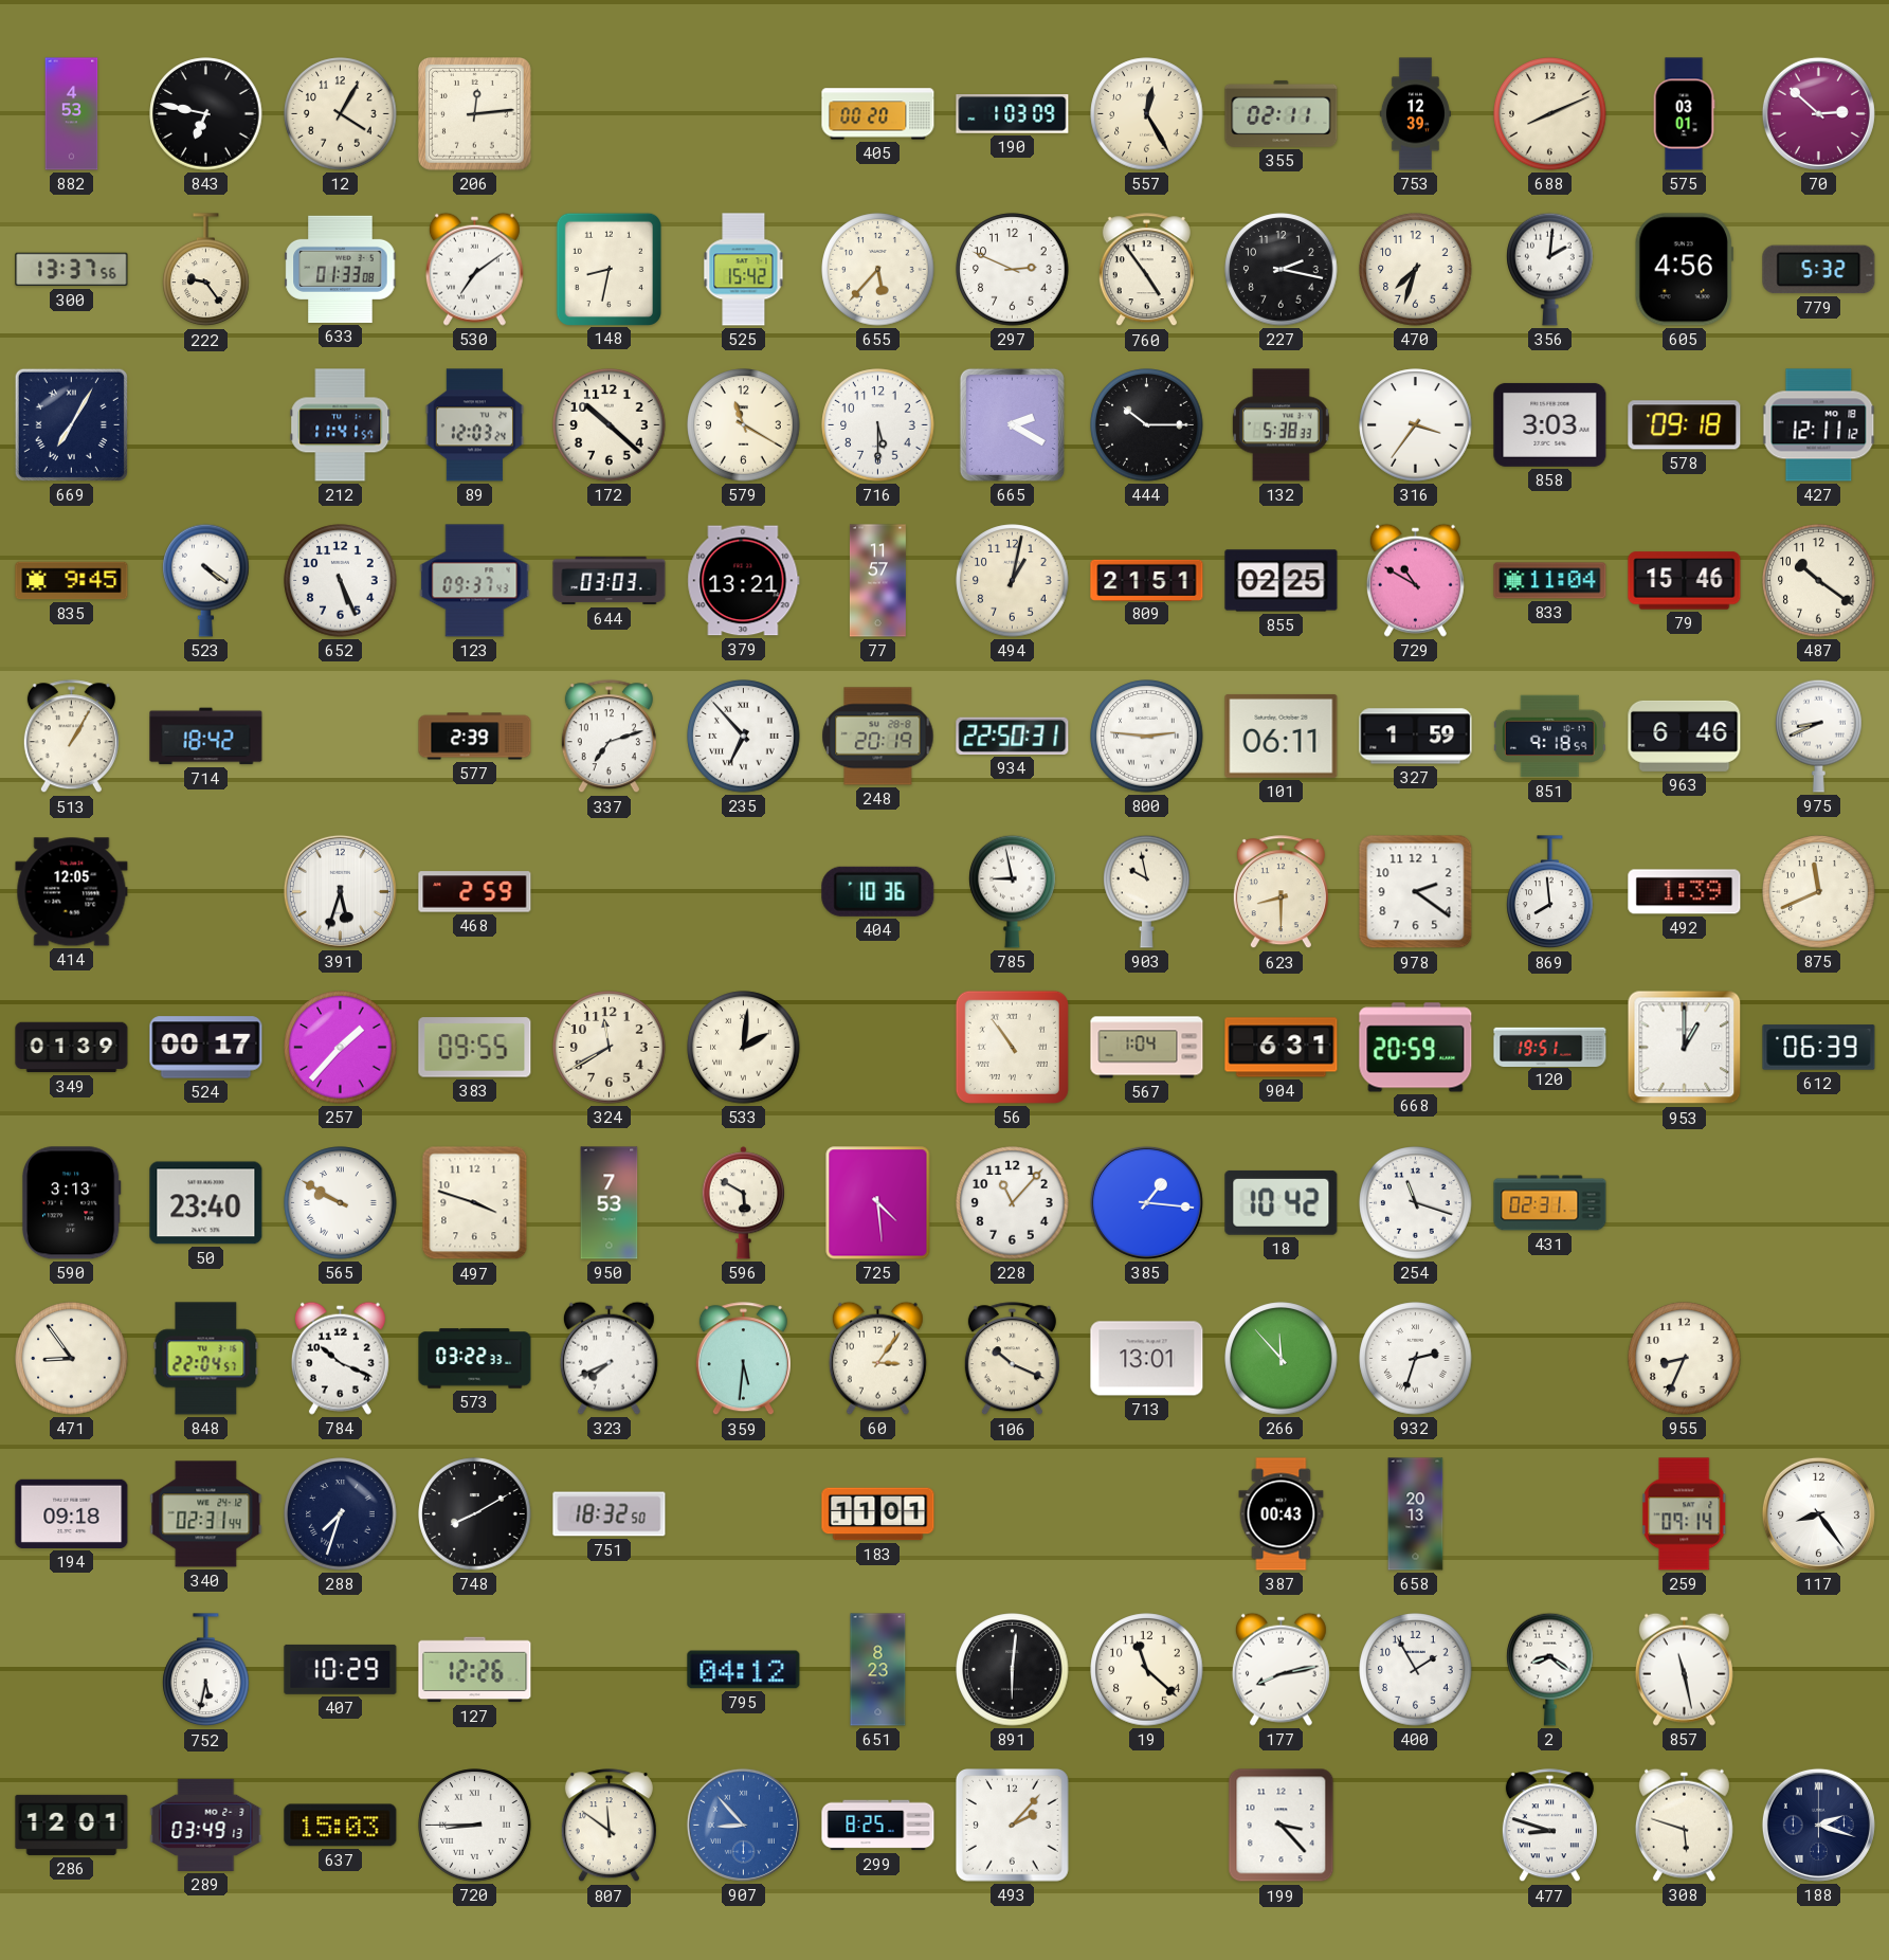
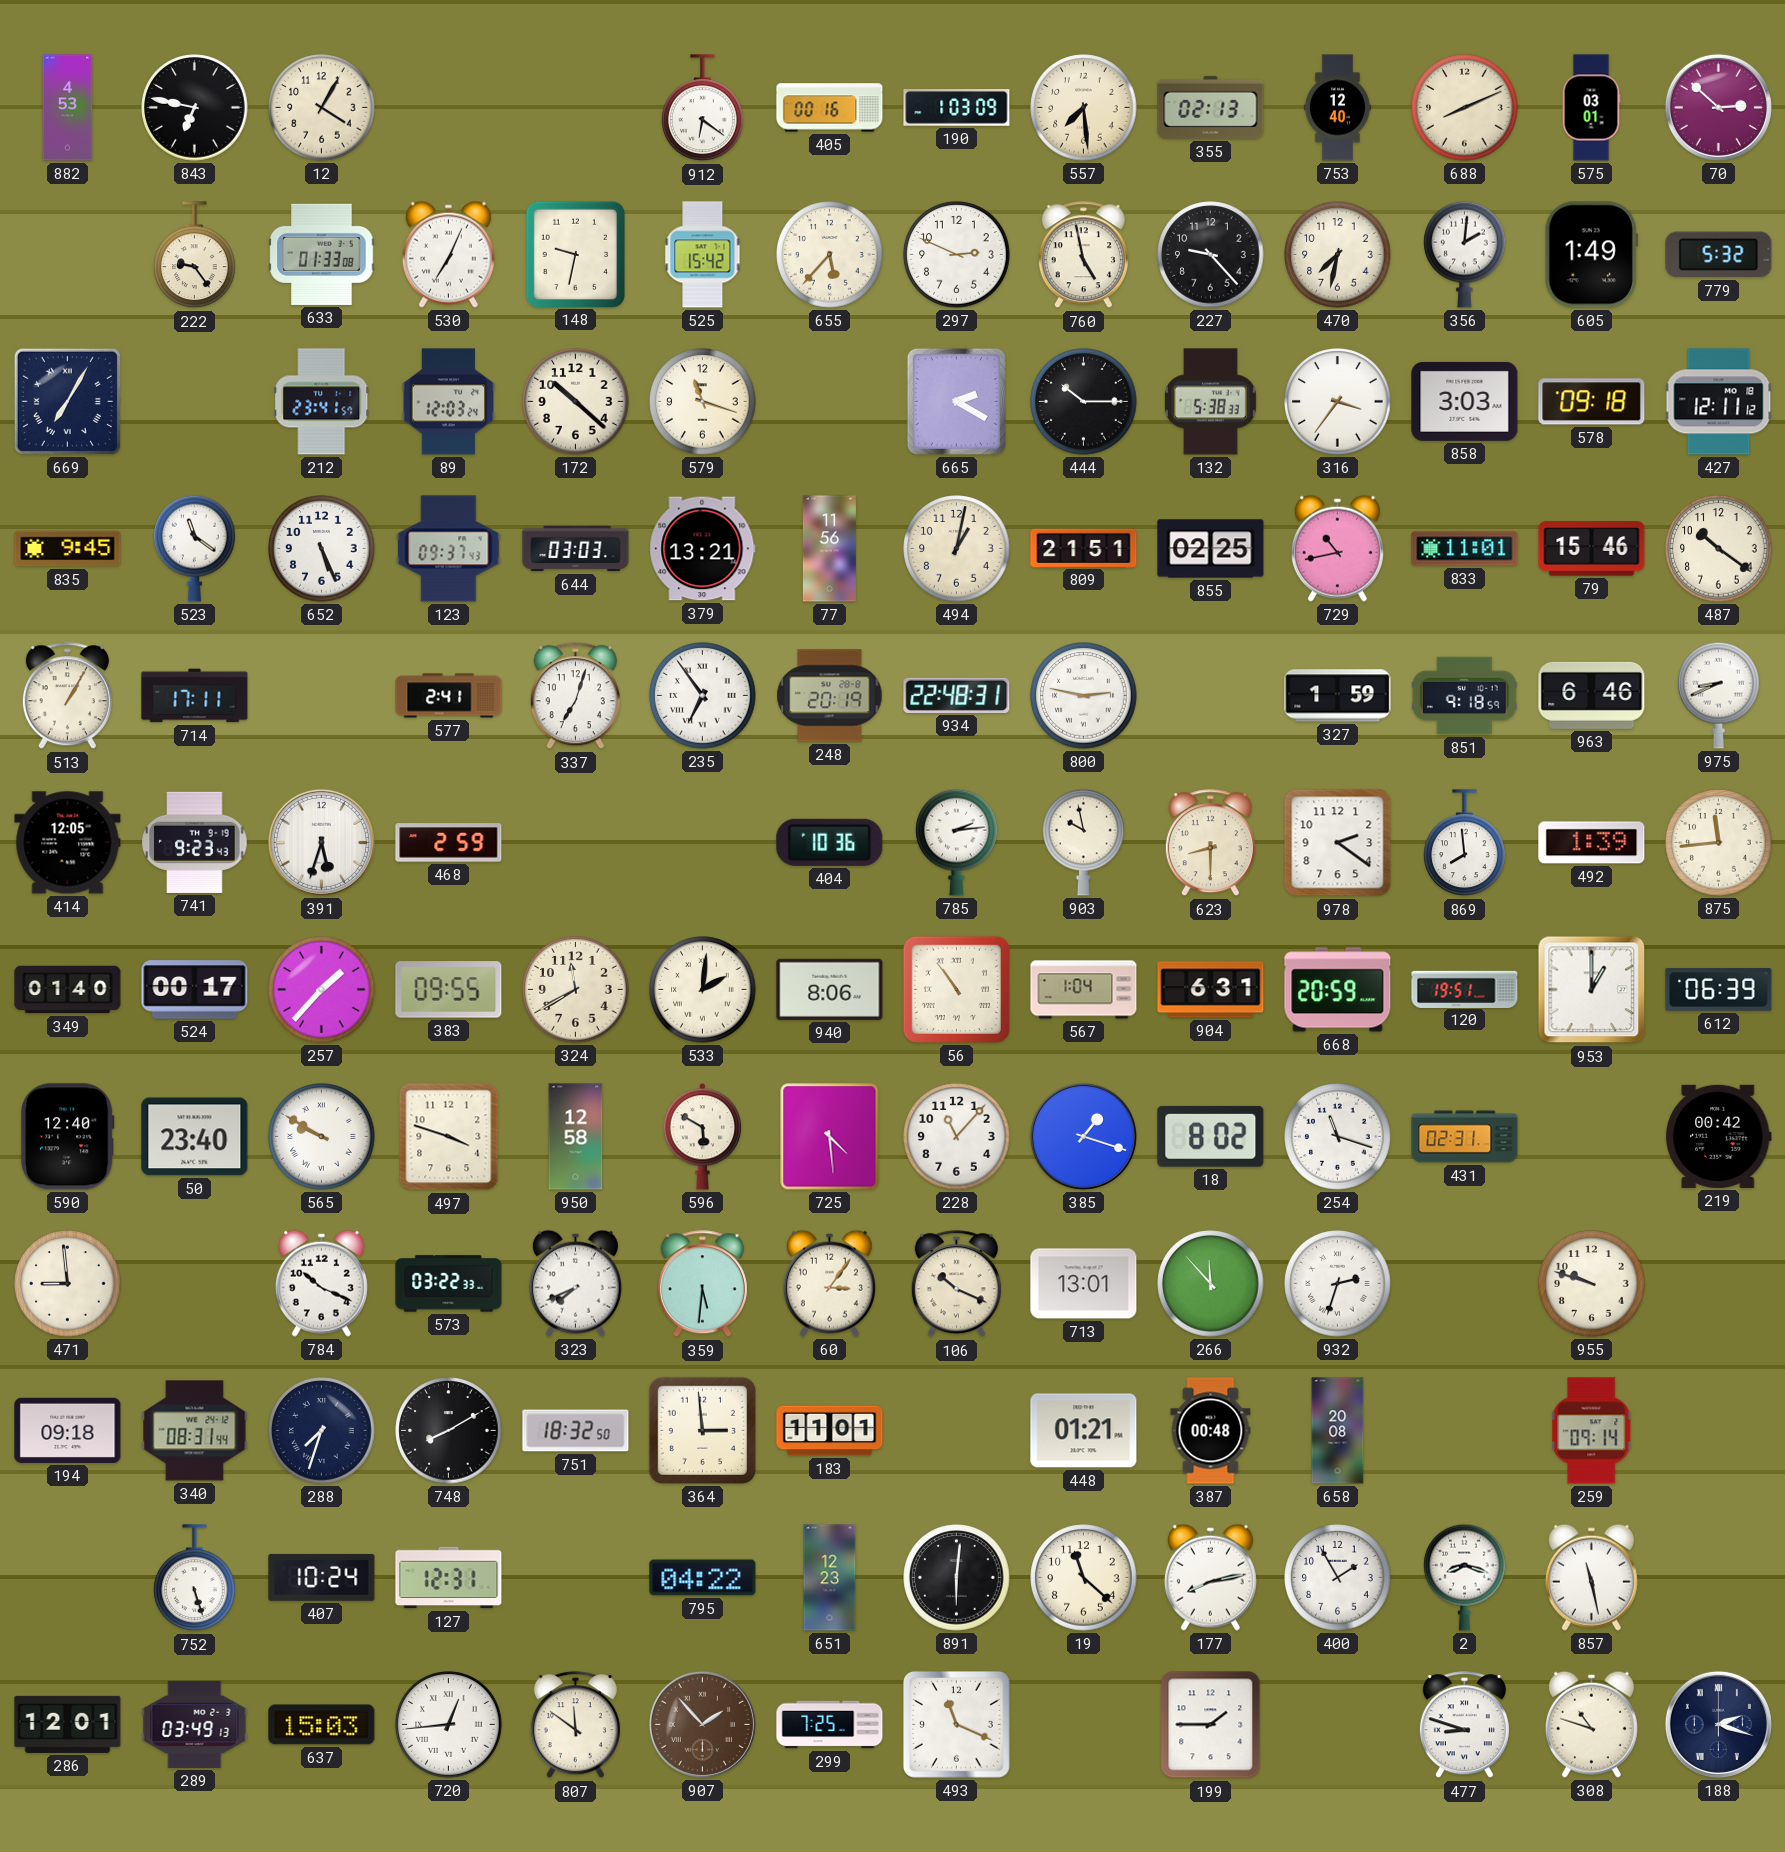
206: 12:14 -> none
912: none -> 6:21
405: 00:20 -> 00:16
557: 12:25 -> 7:29
355: 02:11 -> 02:13
753: 12:39 -> 12:40
300: 13:37 -> none
530: 7:09 -> 7:04
148: 8:32 -> 9:32
760: 4:54 -> 4:58
227: 2:17 -> 9:23
470: 7:33 -> 7:32
605: 4:56 -> 1:49
212: 11:41 -> 23:41
579: 11:20 -> 11:18
716: 5:30 -> none
523: 4:21 -> 11:21
77: 11:57 -> 11:56
729: 10:50 -> 10:43
833: 11:04 -> 11:01
714: 18:42 -> 17:11
577: 2:39 -> 2:41
337: 7:12 -> 7:03
235: 6:53 -> 6:54
934: 22:50 -> 22:48
800: 2:46 -> 2:47
101: 06:11 -> none
741: none -> 9:23
785: 8:58 -> 2:14
875: 11:41 -> 11:44
349: 01:39 -> 01:40
940: none -> 8:06
590: 3:13 -> 12:40
950: 7:53 -> 12:58
385: 1:16 -> 1:18
18: 10:42 -> 8:02
219: none -> 00:42
471: 8:54 -> 8:59
848: 22:04 -> none
955: 8:34 -> 9:48
340: 02:31 -> 08:31
364: none -> 2:59
448: none -> 01:21
387: 00:43 -> 00:48
658: 20:13 -> 20:08
117: 8:24 -> none
752: 5:32 -> 5:27
407: 10:29 -> 10:24
127: 12:26 -> 12:31
795: 04:12 -> 04:22
651: 8:23 -> 12:23
2: 8:21 -> 8:18
720: 8:45 -> 12:44
907: 8:53 -> 1:53
907 dial: blue -> brown
299: 8:25 -> 7:25
493: 2:07 -> 11:19
199: 3:23 -> 1:45
308: 5:48 -> 10:48
